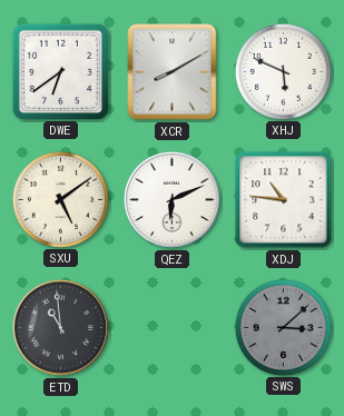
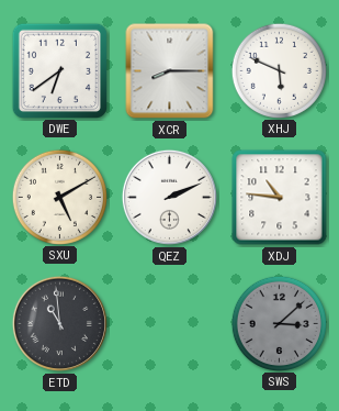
XCR: 8:10 -> 8:15
SXU: 5:09 -> 5:10
QEZ: 6:11 -> 2:11
